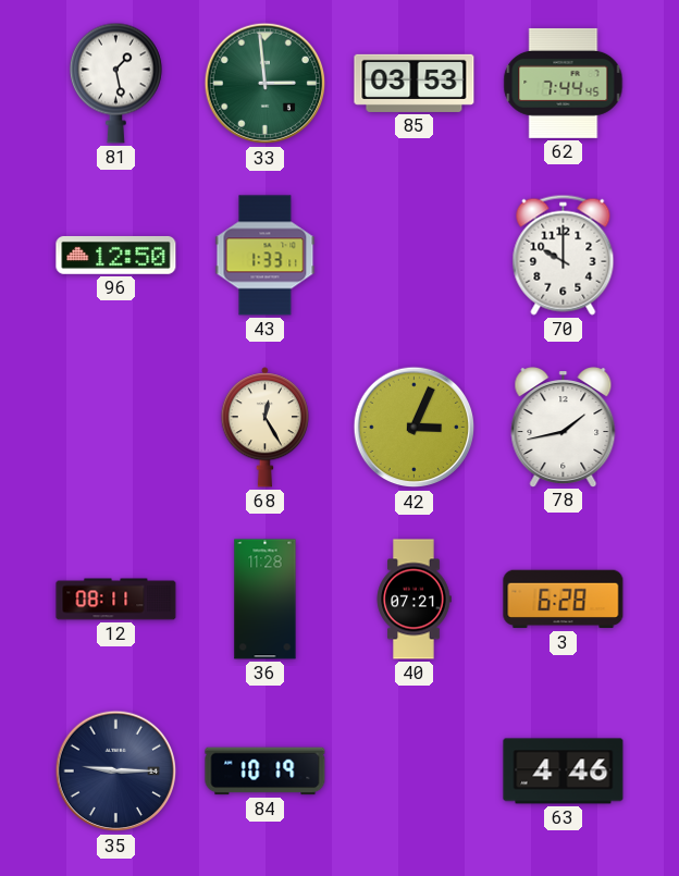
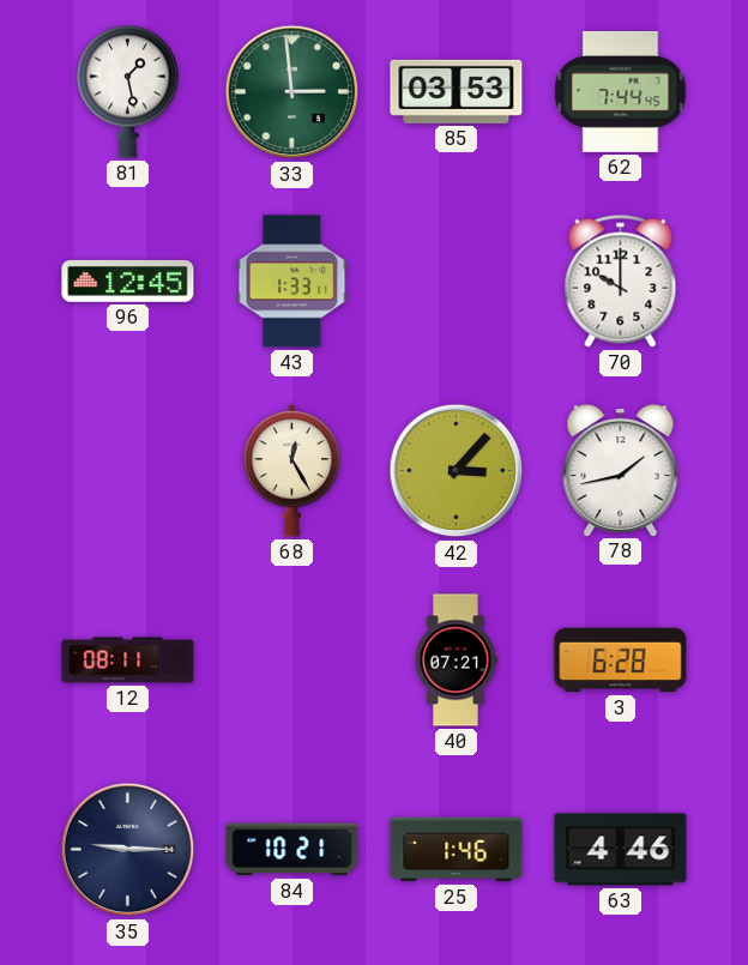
96: 12:50 -> 12:45
42: 3:04 -> 3:07
36: 11:28 -> none
84: 10:19 -> 10:21
25: none -> 1:46
